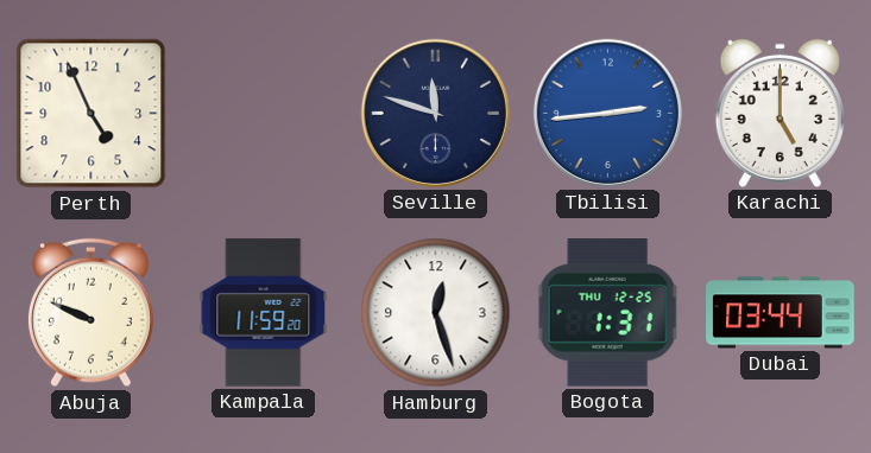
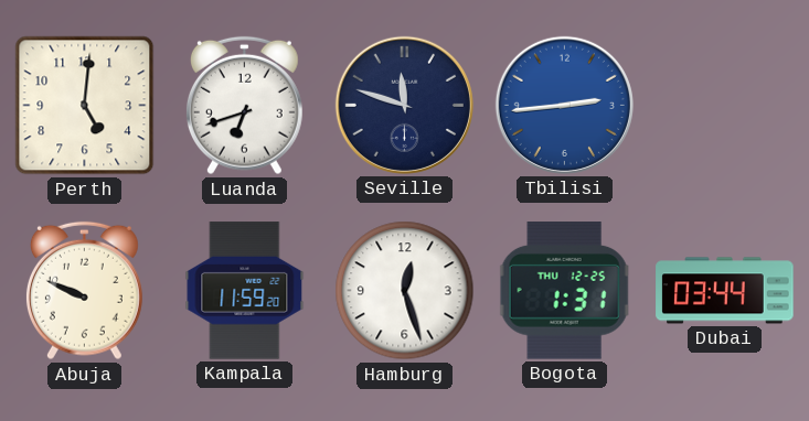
Perth: 4:56 -> 5:01
Luanda: none -> 6:42
Karachi: 5:00 -> none
